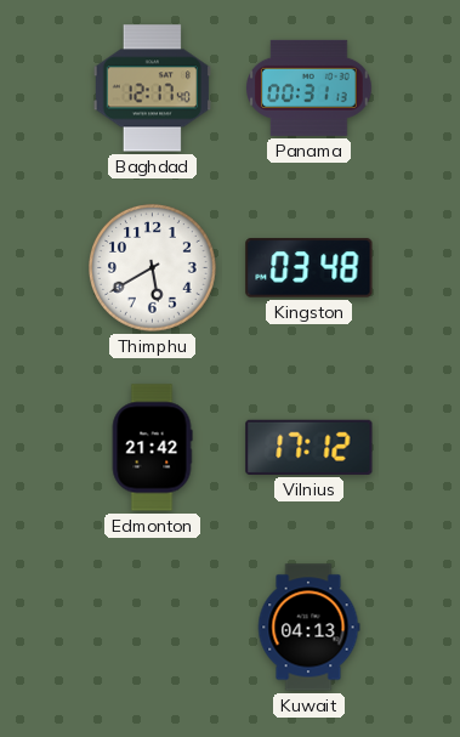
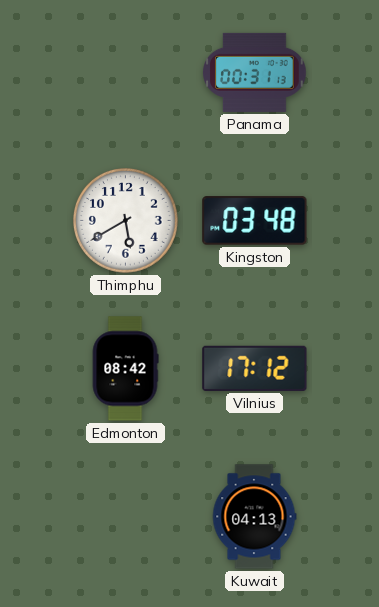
Baghdad: 12:17 -> none
Edmonton: 21:42 -> 08:42
